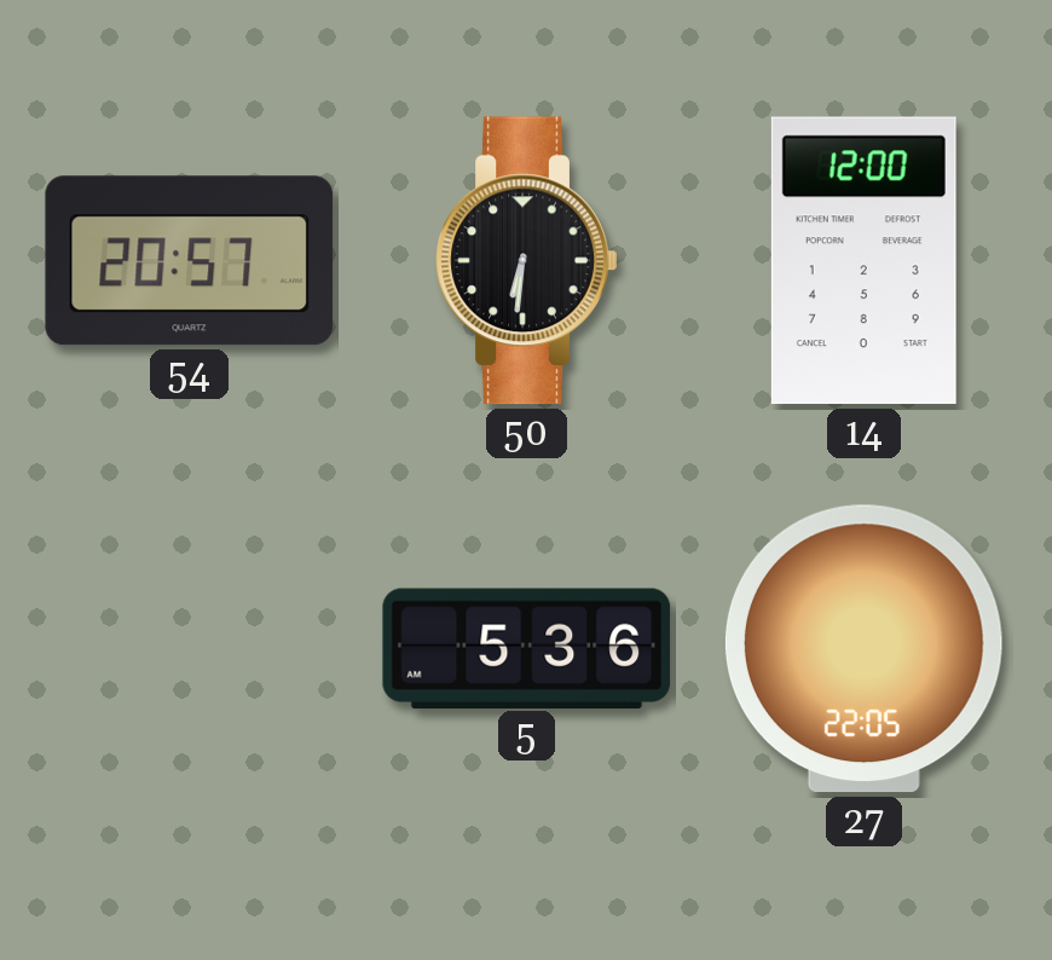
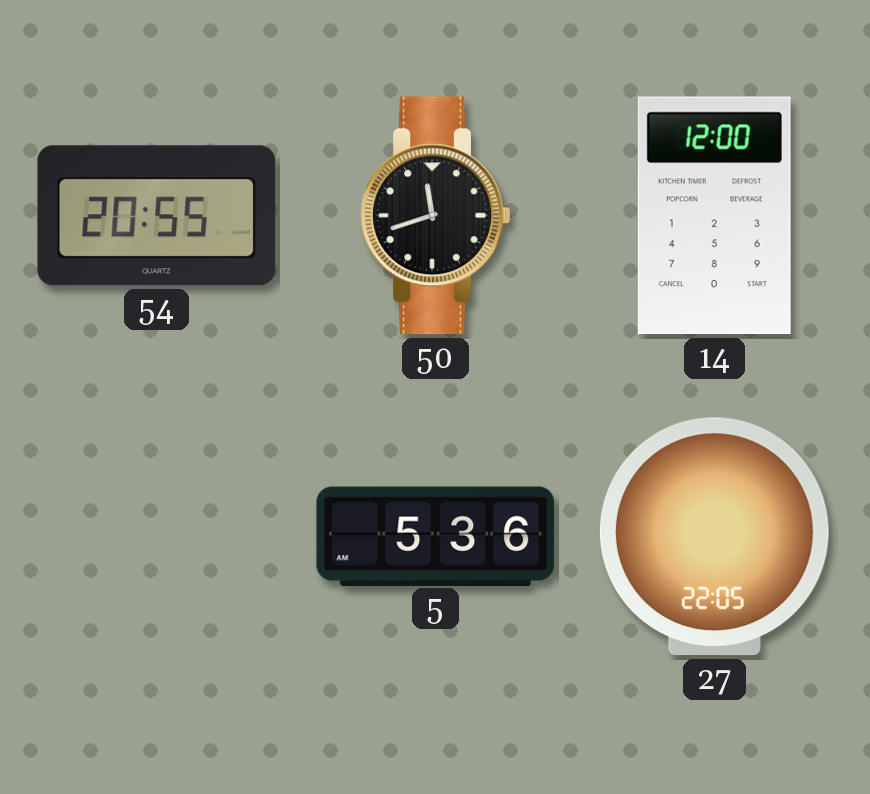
54: 20:57 -> 20:55
50: 6:31 -> 11:42
